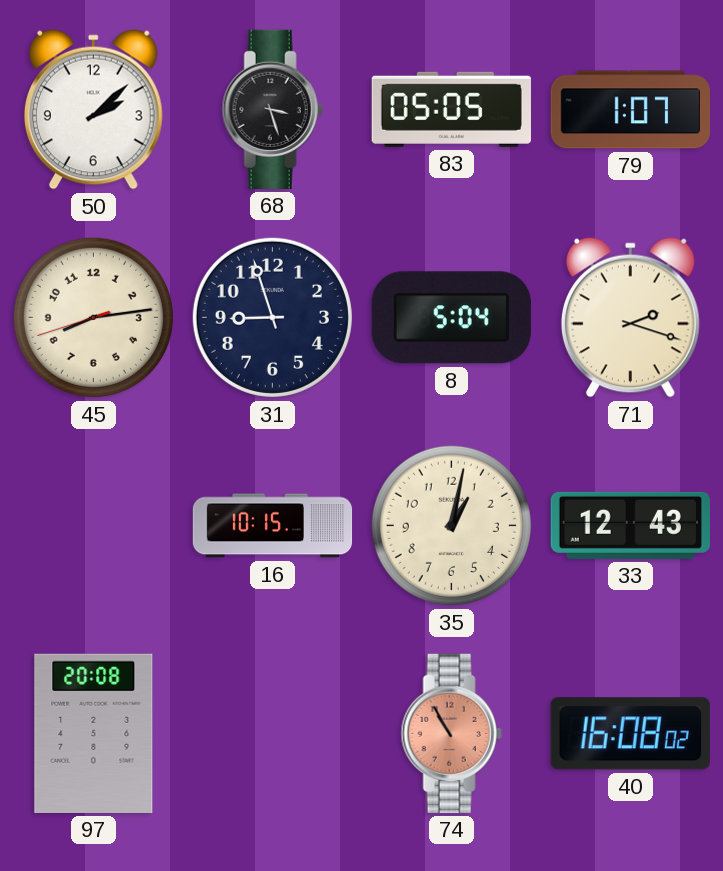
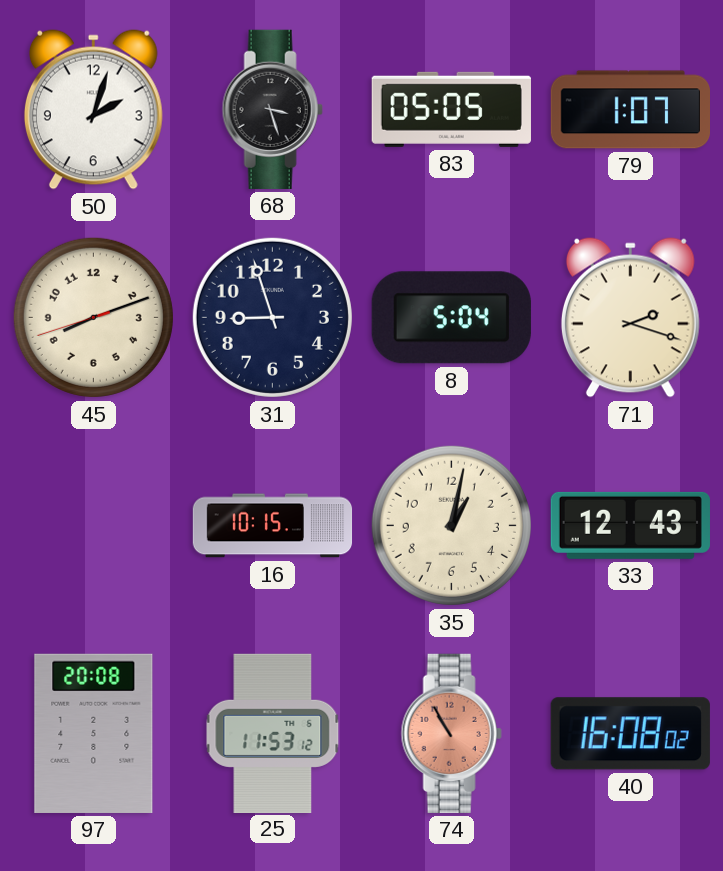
50: 2:08 -> 2:03
45: 8:13 -> 8:11
25: none -> 11:53
